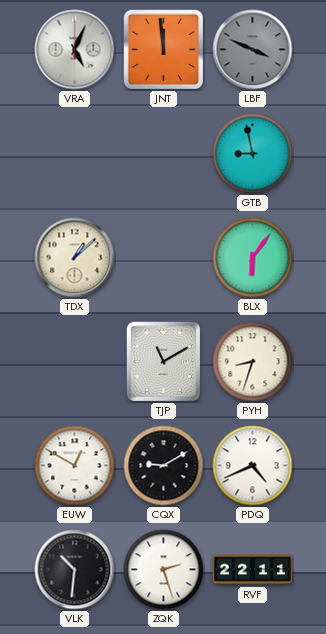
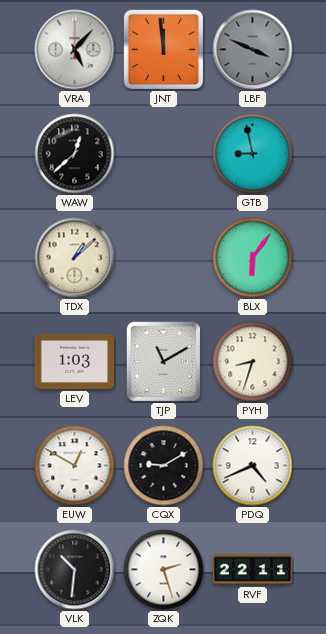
VRA: 5:04 -> 5:07
WAW: none -> 12:38
LEV: none -> 1:03
